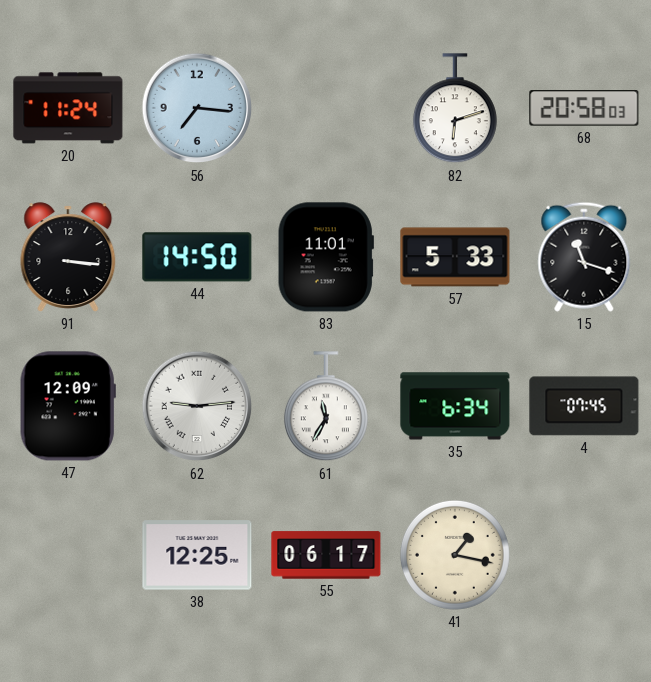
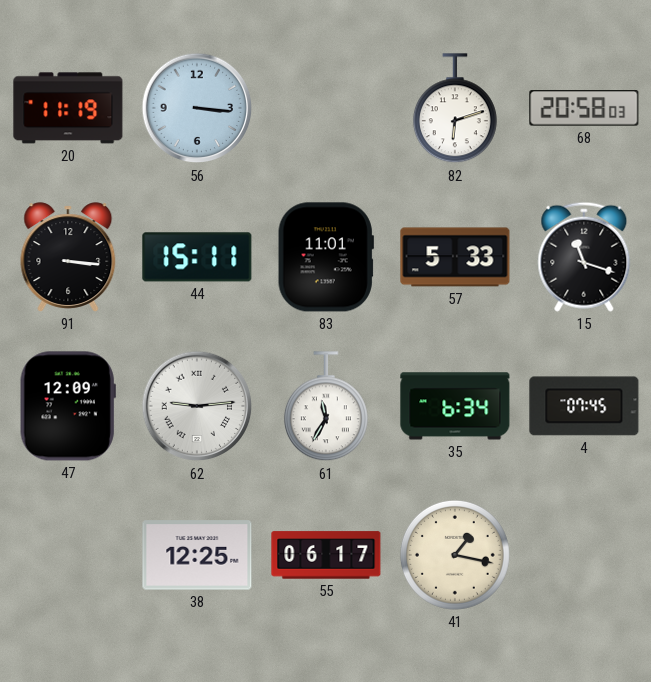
20: 11:24 -> 11:19
56: 7:16 -> 3:16
44: 14:50 -> 15:11
